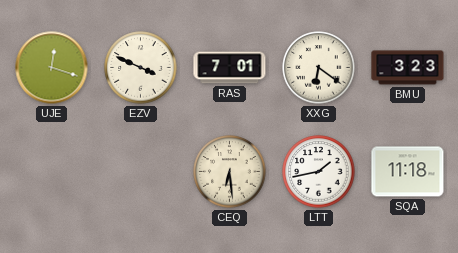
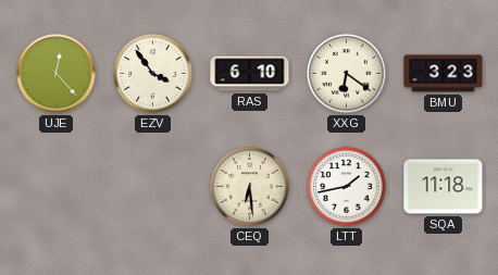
UJE: 12:18 -> 12:23
EZV: 3:49 -> 3:54
RAS: 7:01 -> 6:10
